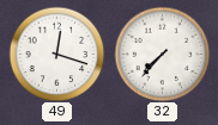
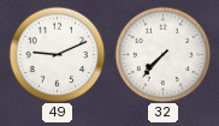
49: 12:18 -> 9:11
